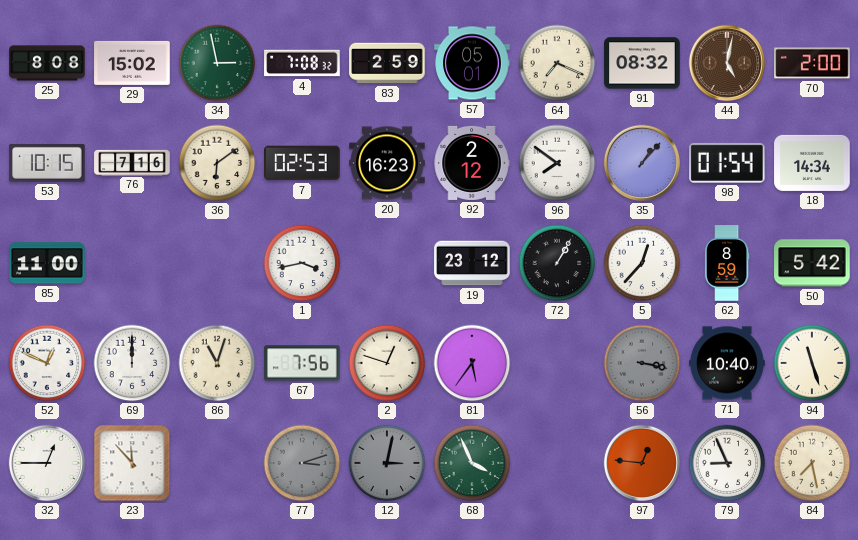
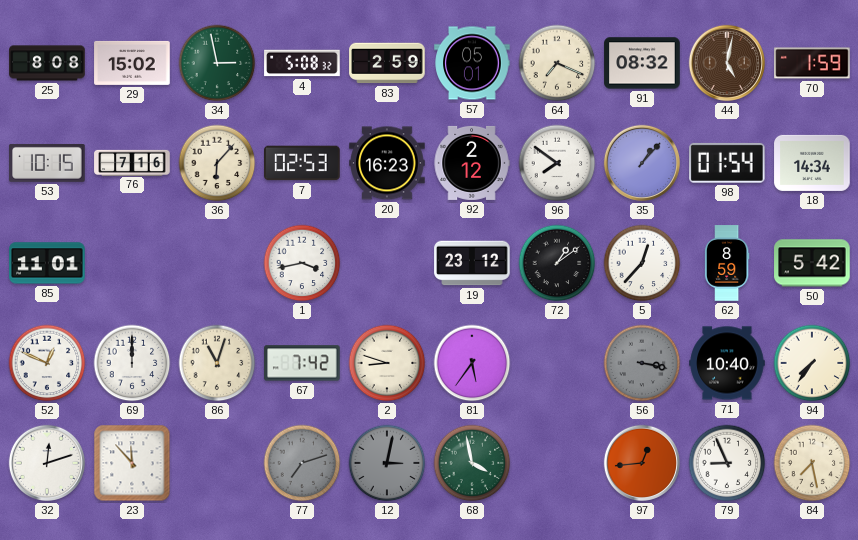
4: 7:08 -> 5:08
70: 2:00 -> 1:59
36: 6:09 -> 6:07
85: 11:00 -> 11:01
72: 1:05 -> 1:09
67: 7:56 -> 7:42
2: 12:48 -> 8:48
94: 11:27 -> 7:36
32: 12:45 -> 12:12
77: 3:12 -> 7:12
68: 3:56 -> 3:58
97: 12:46 -> 12:44
